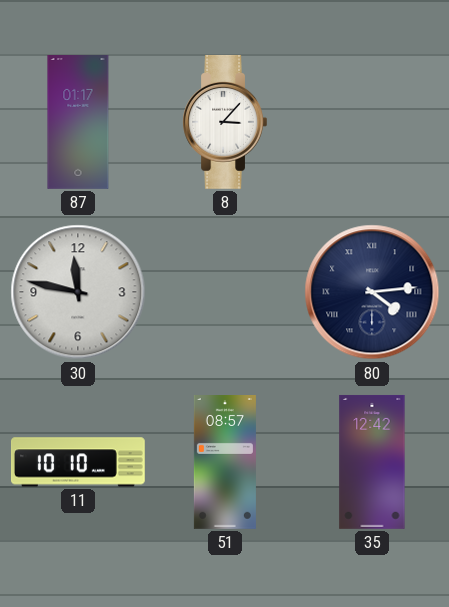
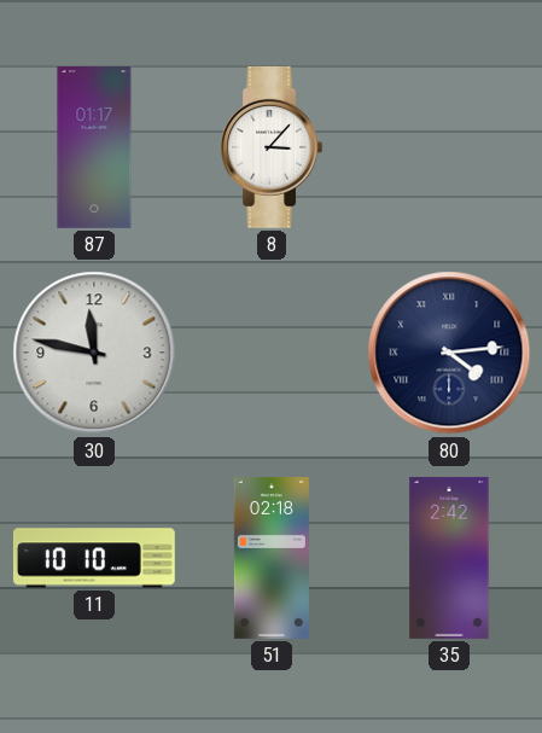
51: 08:57 -> 02:18
35: 12:42 -> 2:42
